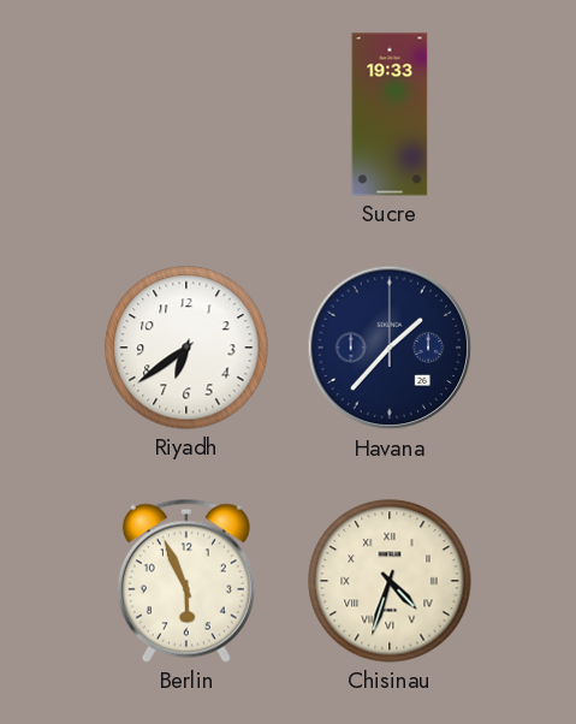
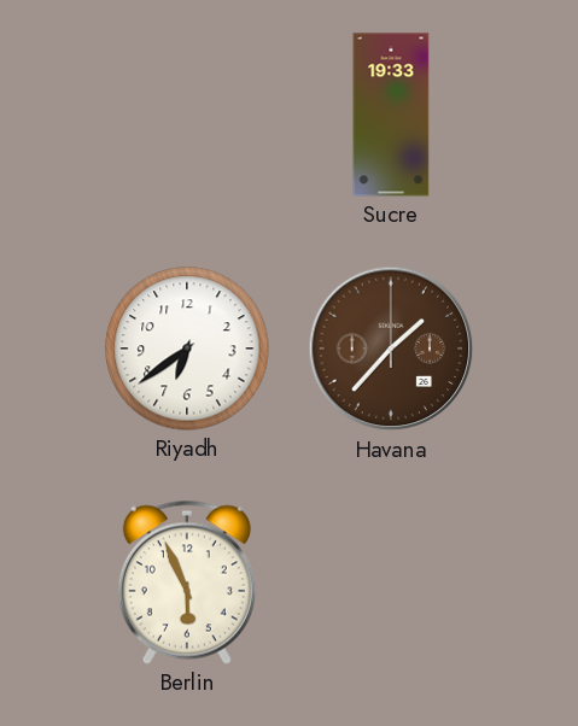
Havana dial: navy -> brown
Chisinau: 4:33 -> none
